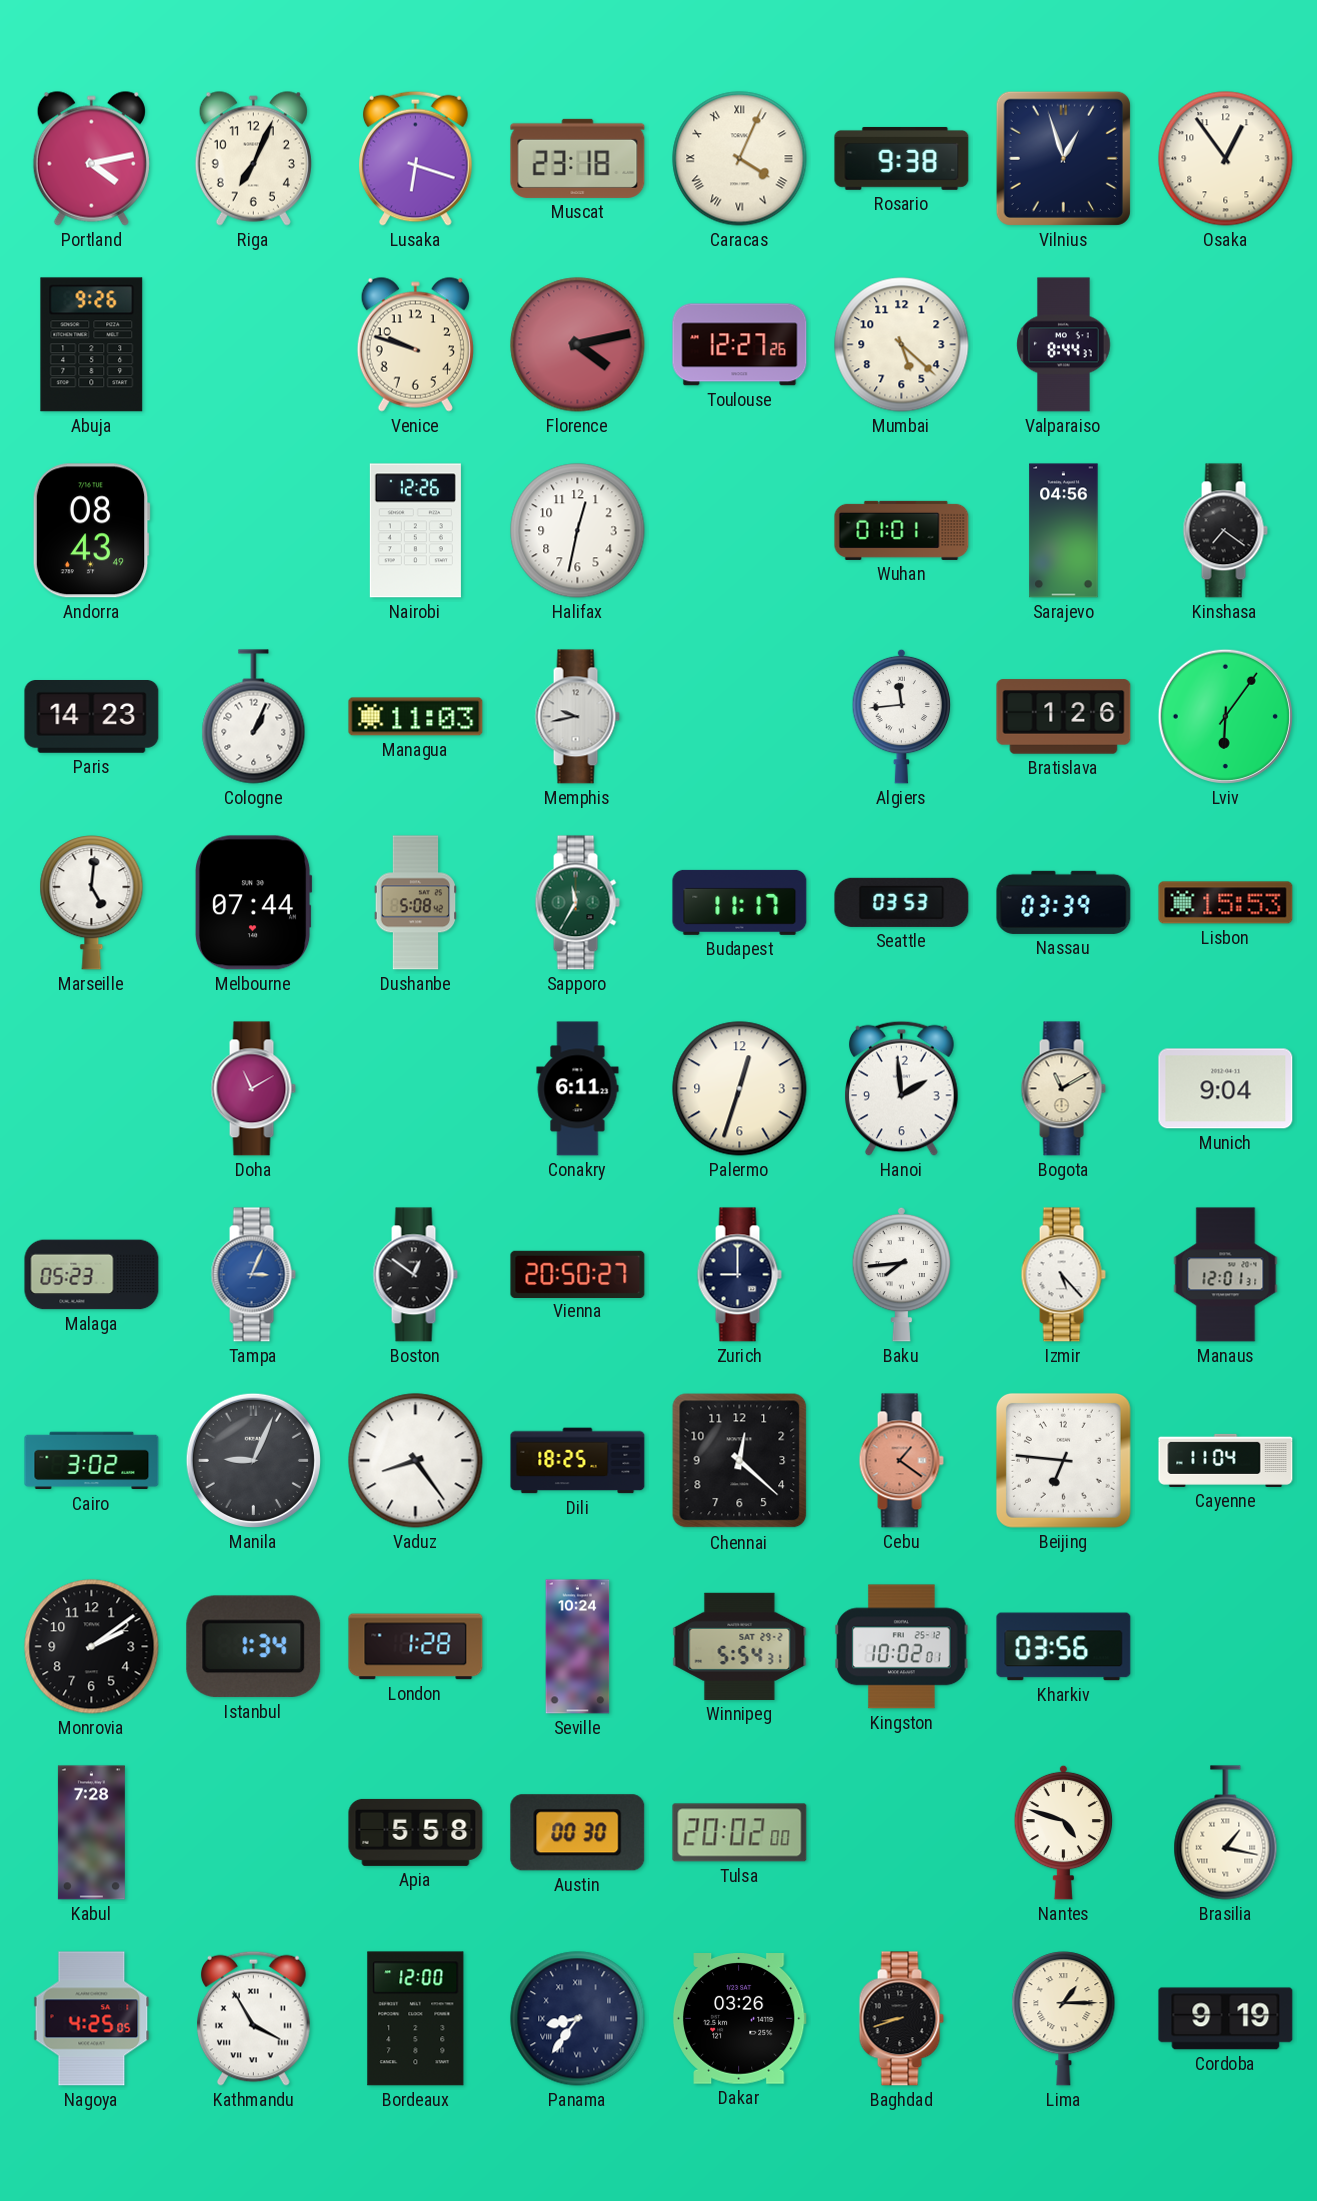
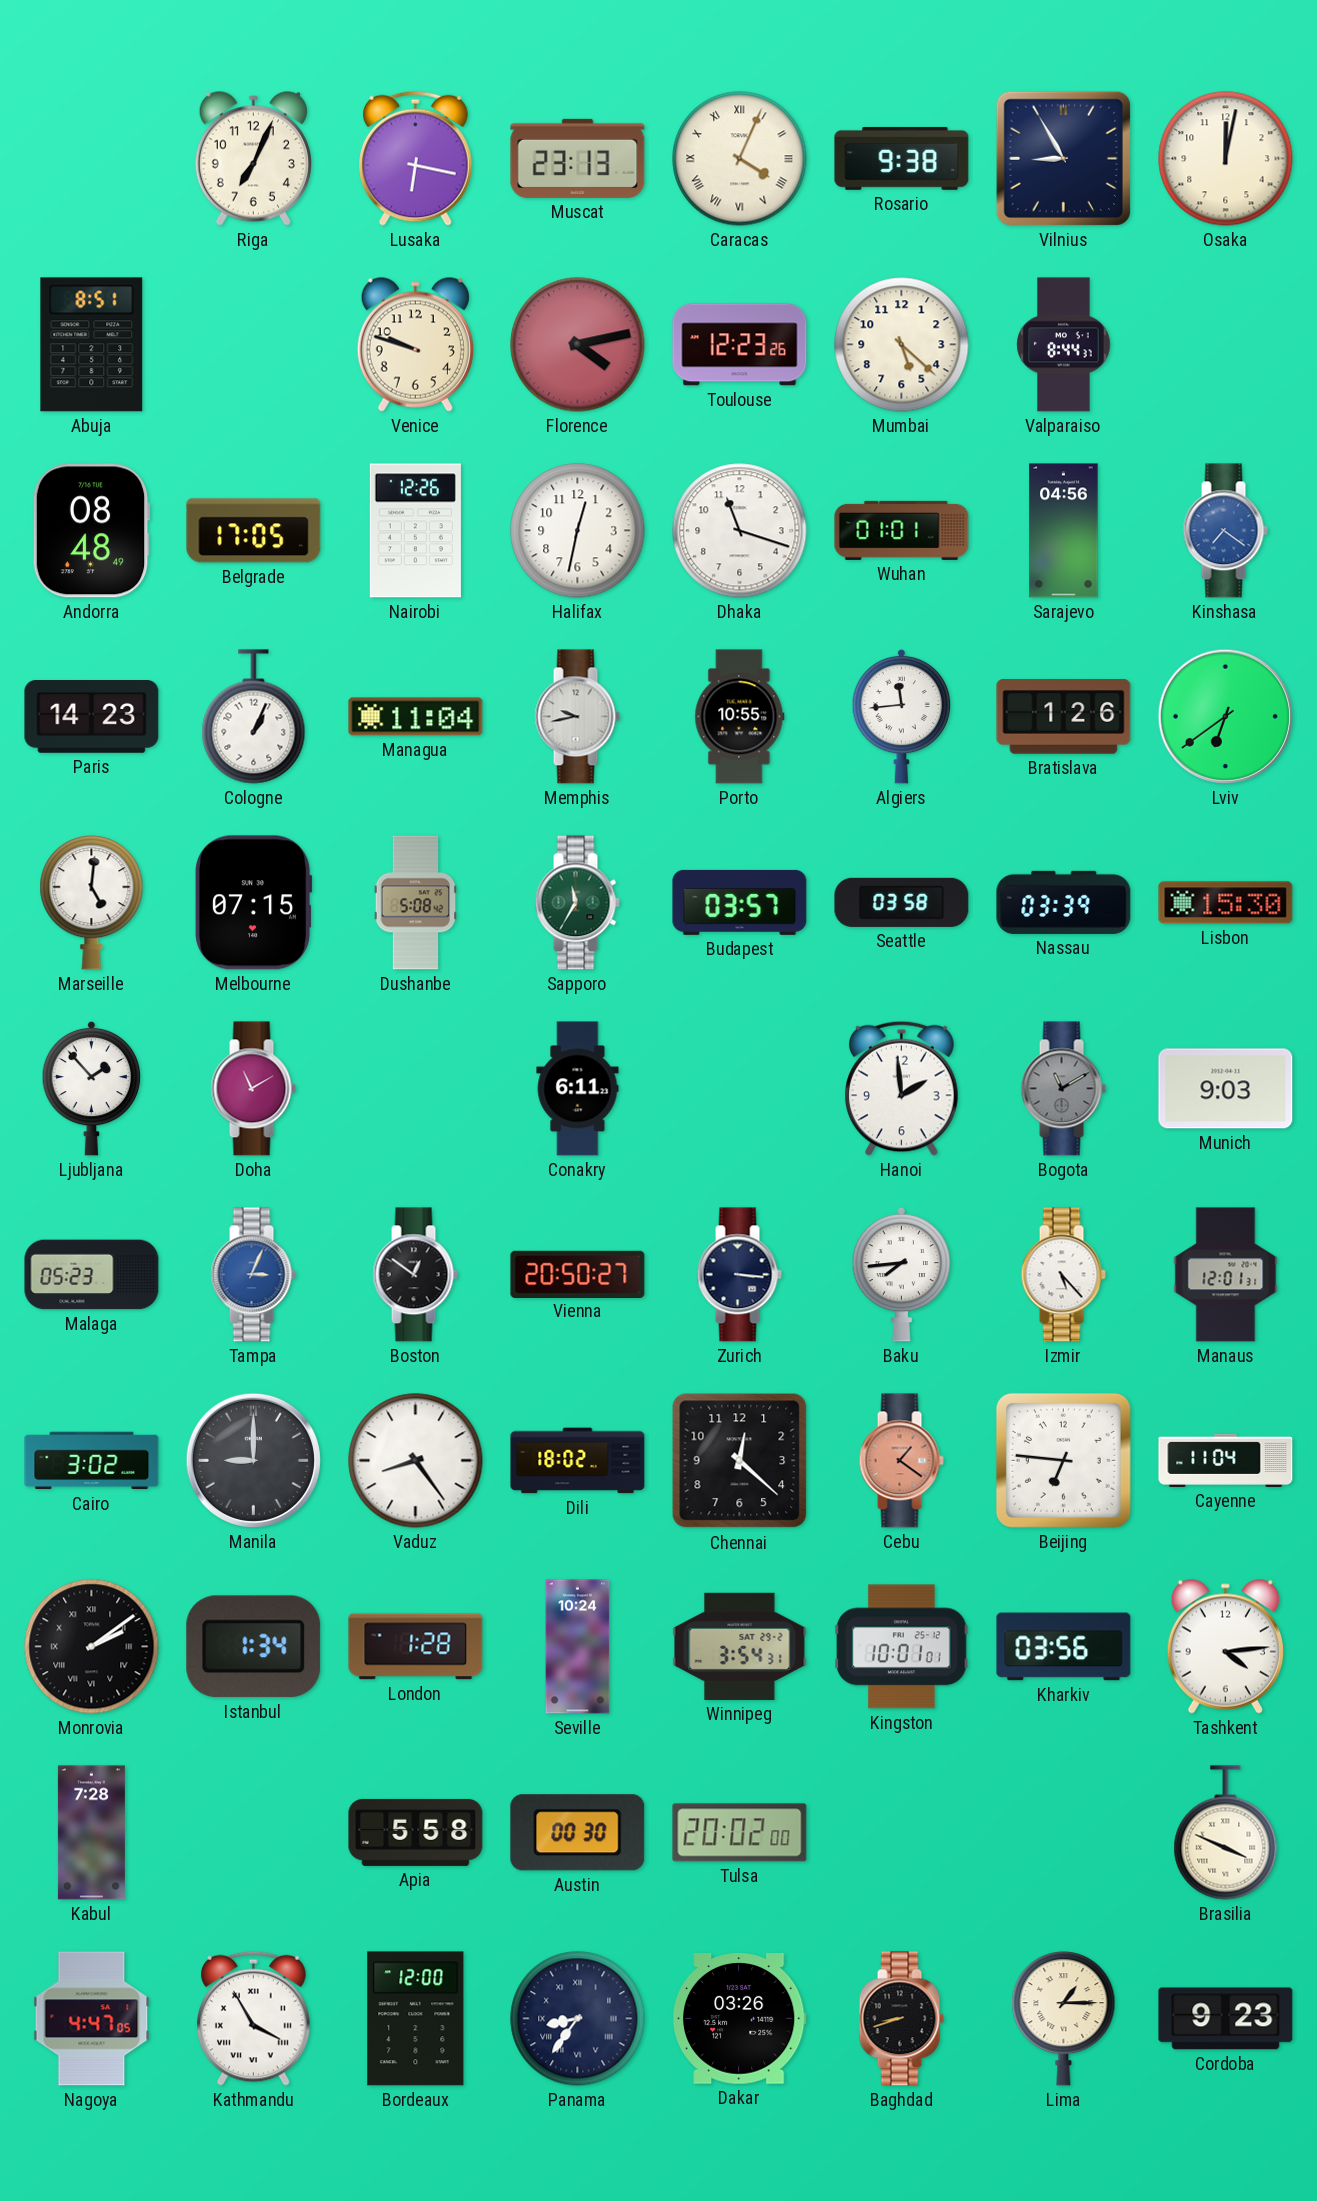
Portland: 4:13 -> none
Lusaka: 6:18 -> 6:17
Muscat: 23:18 -> 23:13
Vilnius: 12:57 -> 8:55
Osaka: 12:54 -> 12:02
Abuja: 9:26 -> 8:51
Toulouse: 12:27 -> 12:23
Andorra: 08:43 -> 08:48
Belgrade: none -> 17:05
Dhaka: none -> 11:18
Kinshasa dial: black -> blue
Managua: 11:03 -> 11:04
Porto: none -> 10:55
Lviv: 6:06 -> 6:39
Melbourne: 07:44 -> 07:15
Budapest: 11:17 -> 03:57
Seattle: 03:53 -> 03:58
Lisbon: 15:53 -> 15:30
Ljubljana: none -> 1:53
Palermo: 12:33 -> none
Bogota dial: cream -> grey
Munich: 9:04 -> 9:03
Zurich: 9:00 -> 3:16
Manila: 9:04 -> 9:00
Dili: 18:25 -> 18:02
Monrovia numerals: Arabic -> Roman
Winnipeg: 5:54 -> 3:54
Kingston: 10:02 -> 10:01
Tashkent: none -> 4:14
Nantes: 4:48 -> none
Brasilia: 1:17 -> 3:49
Nagoya: 4:25 -> 4:47
Cordoba: 9:19 -> 9:23
